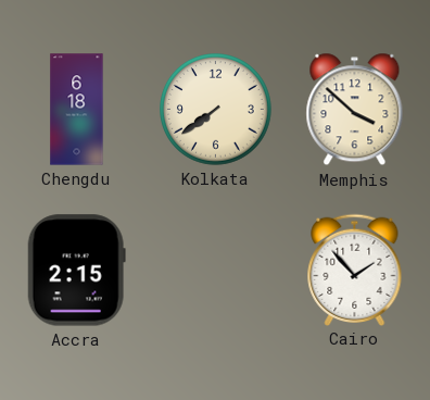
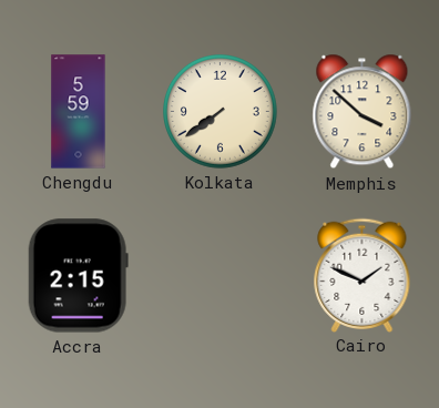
Chengdu: 6:18 -> 5:59
Cairo: 1:53 -> 1:49
